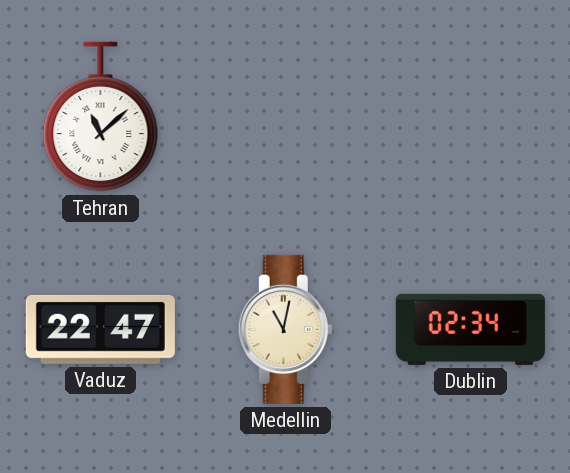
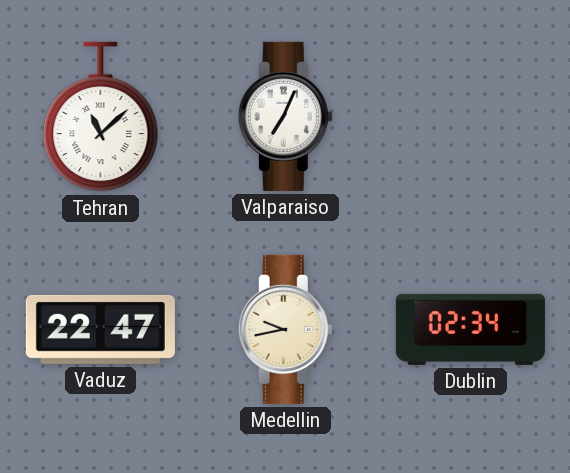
Valparaiso: none -> 7:04
Medellin: 11:02 -> 9:43
